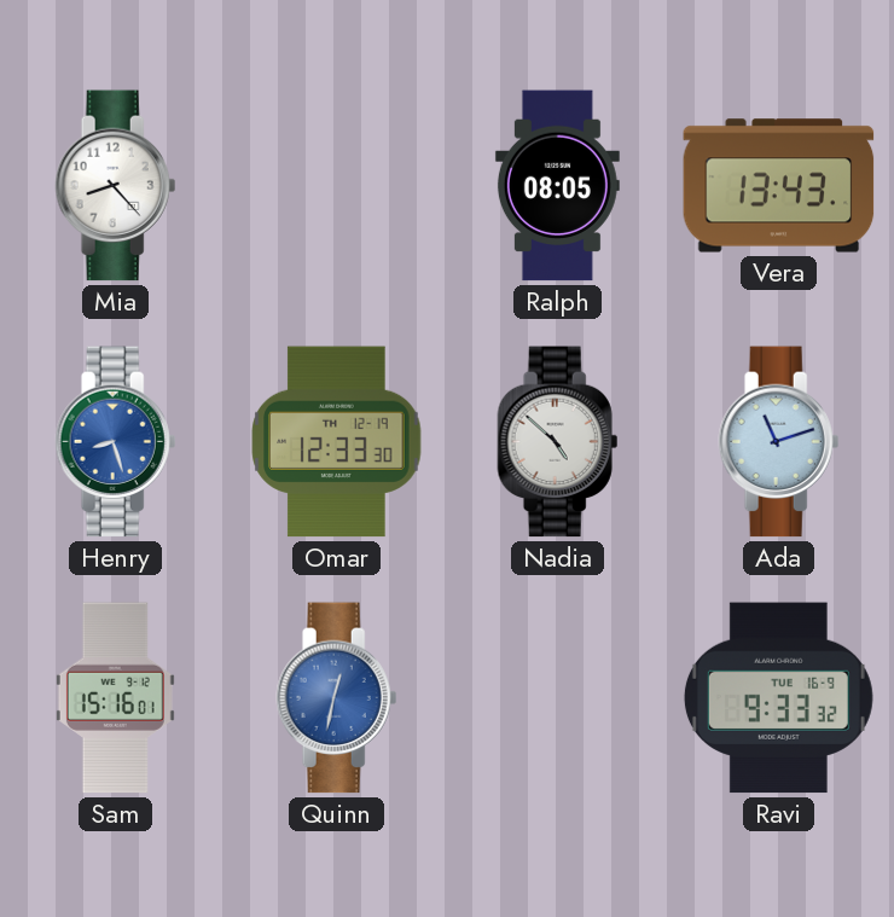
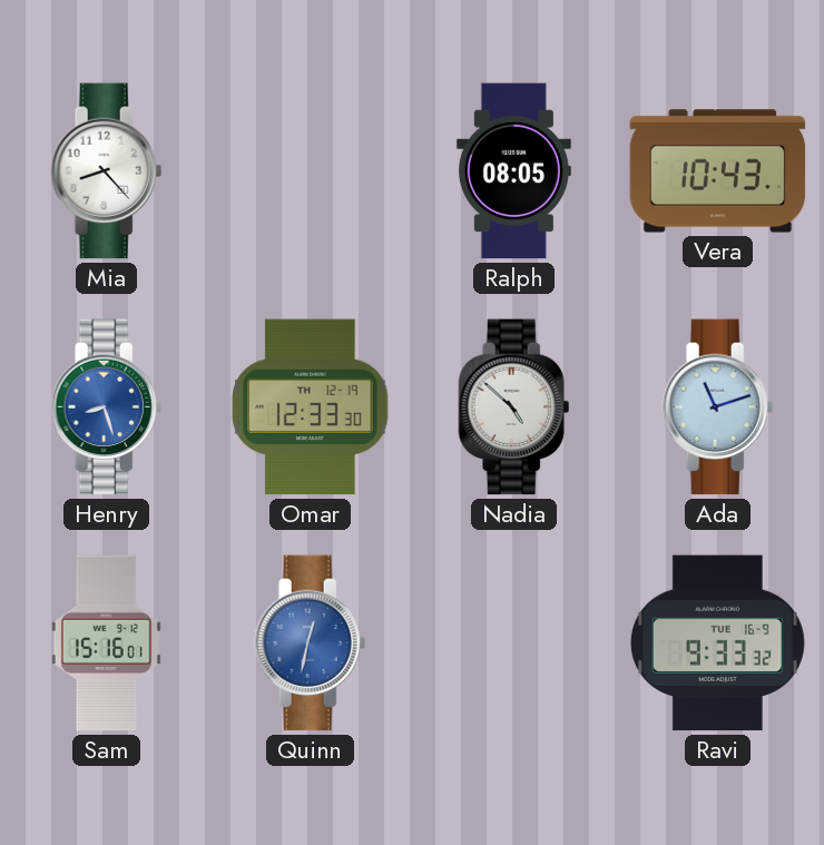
Vera: 13:43 -> 10:43
